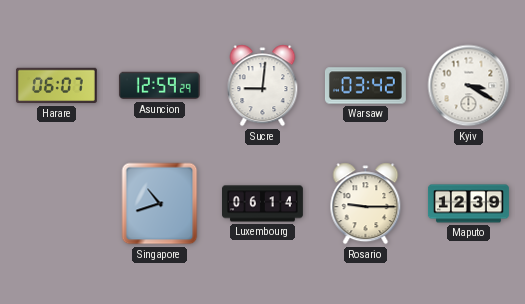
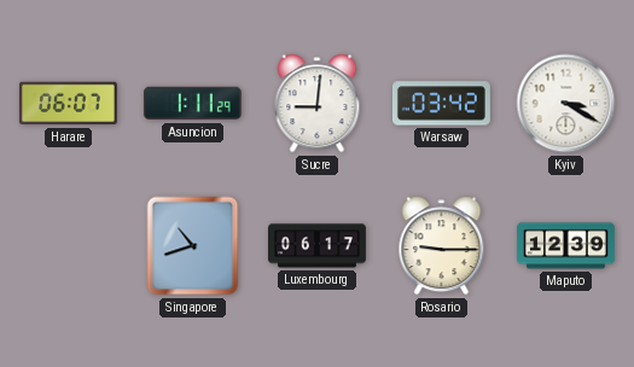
Asuncion: 12:59 -> 1:11
Luxembourg: 06:14 -> 06:17
